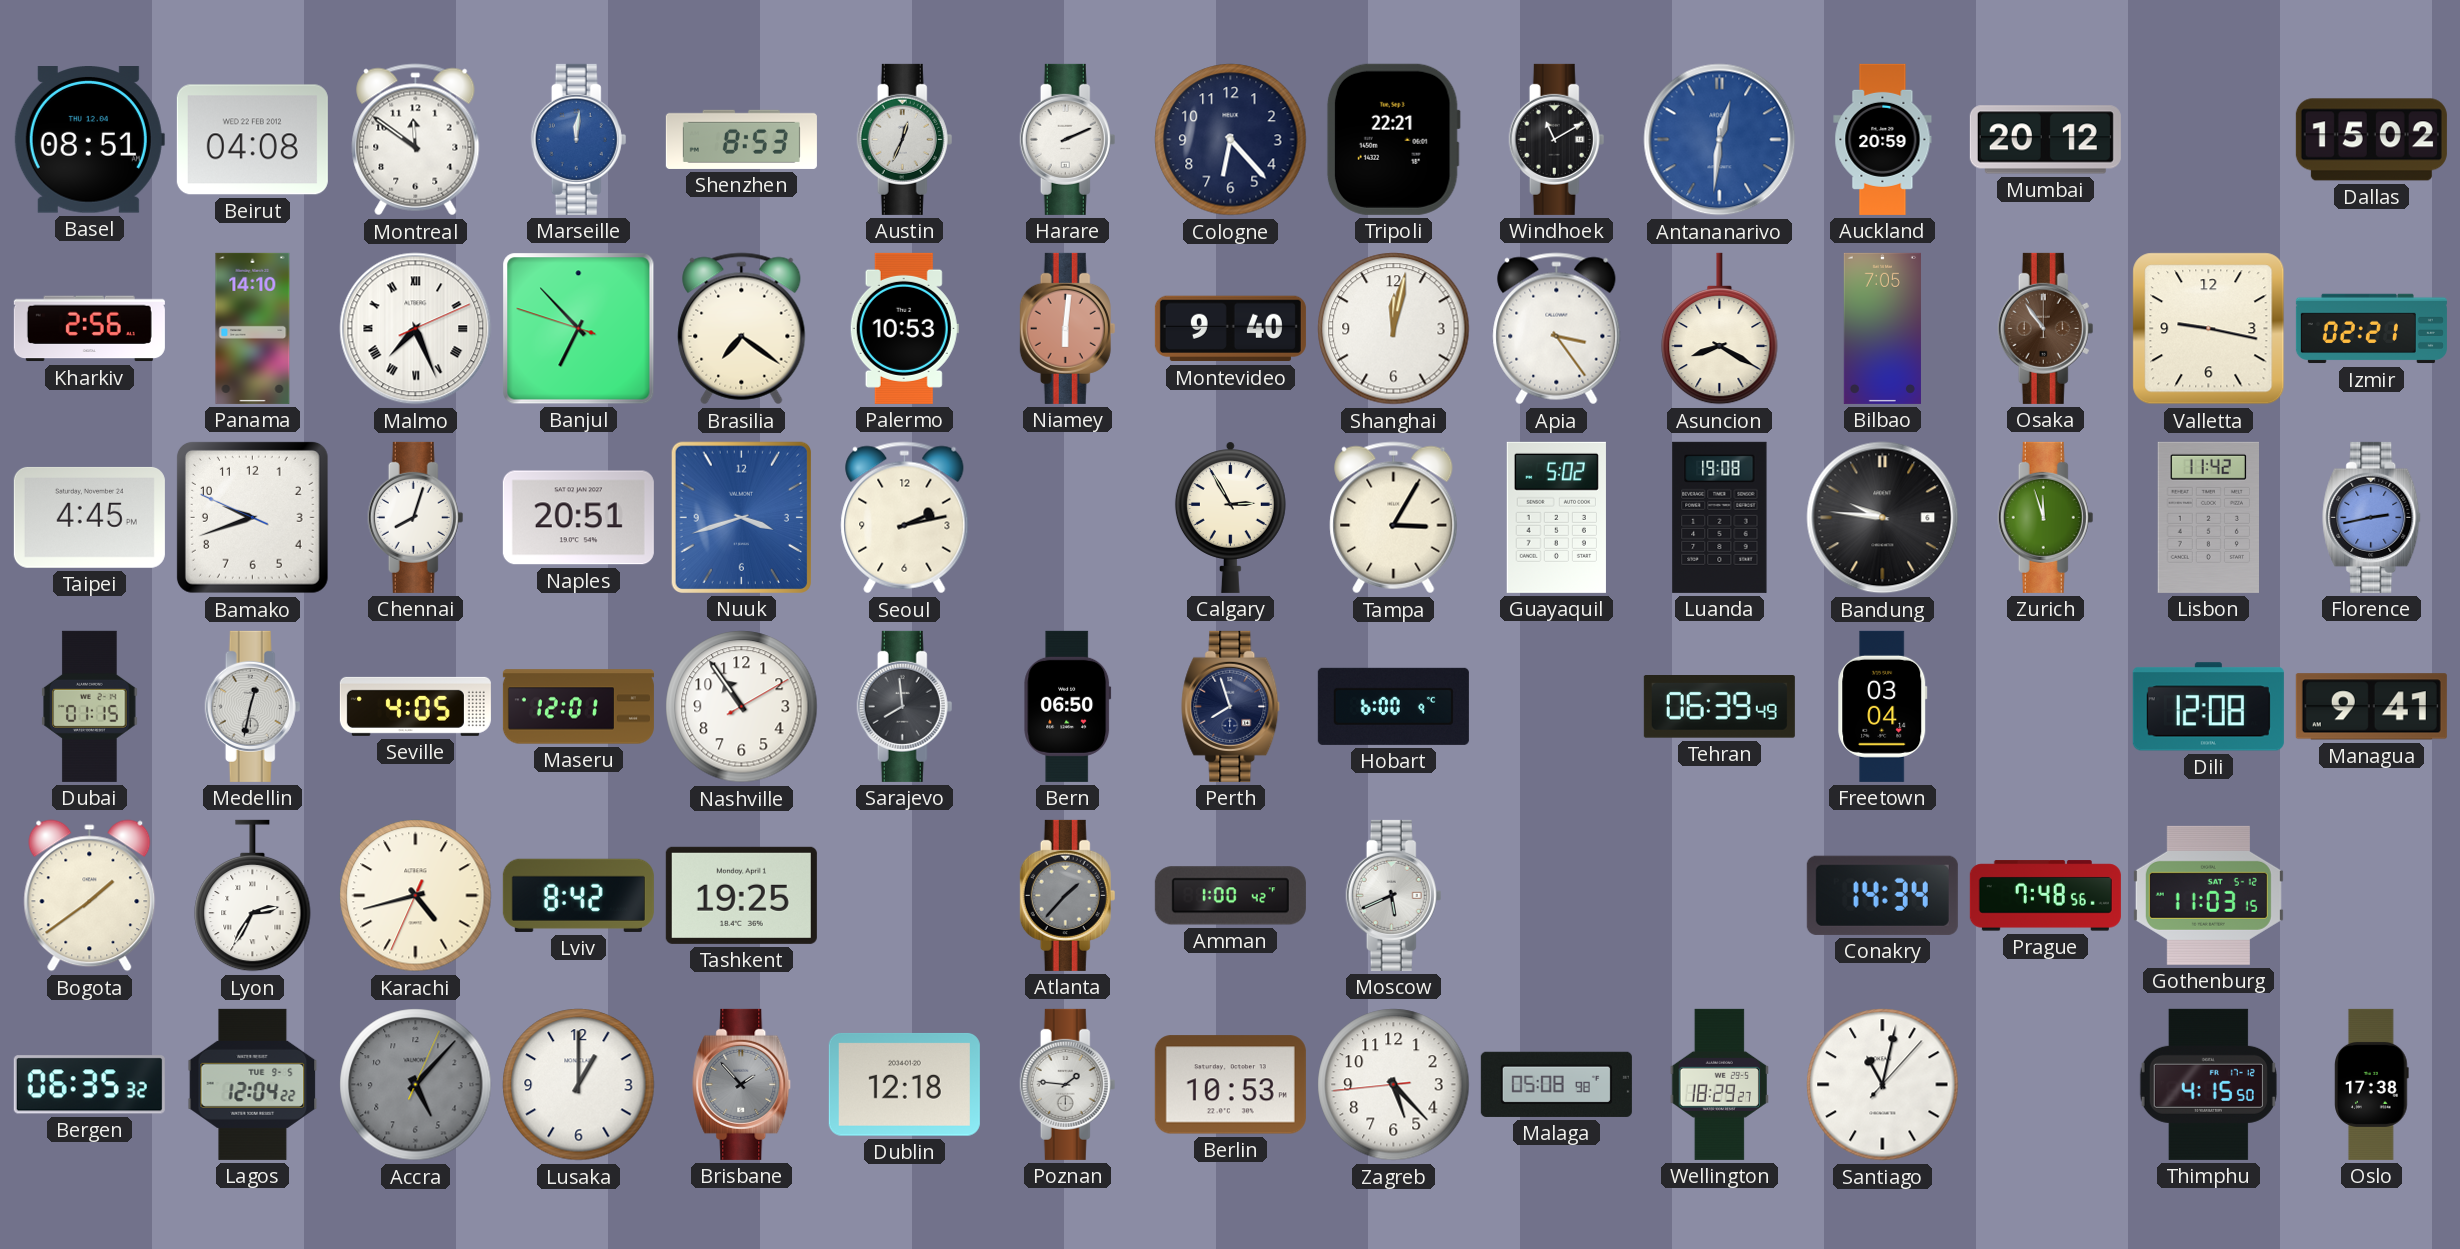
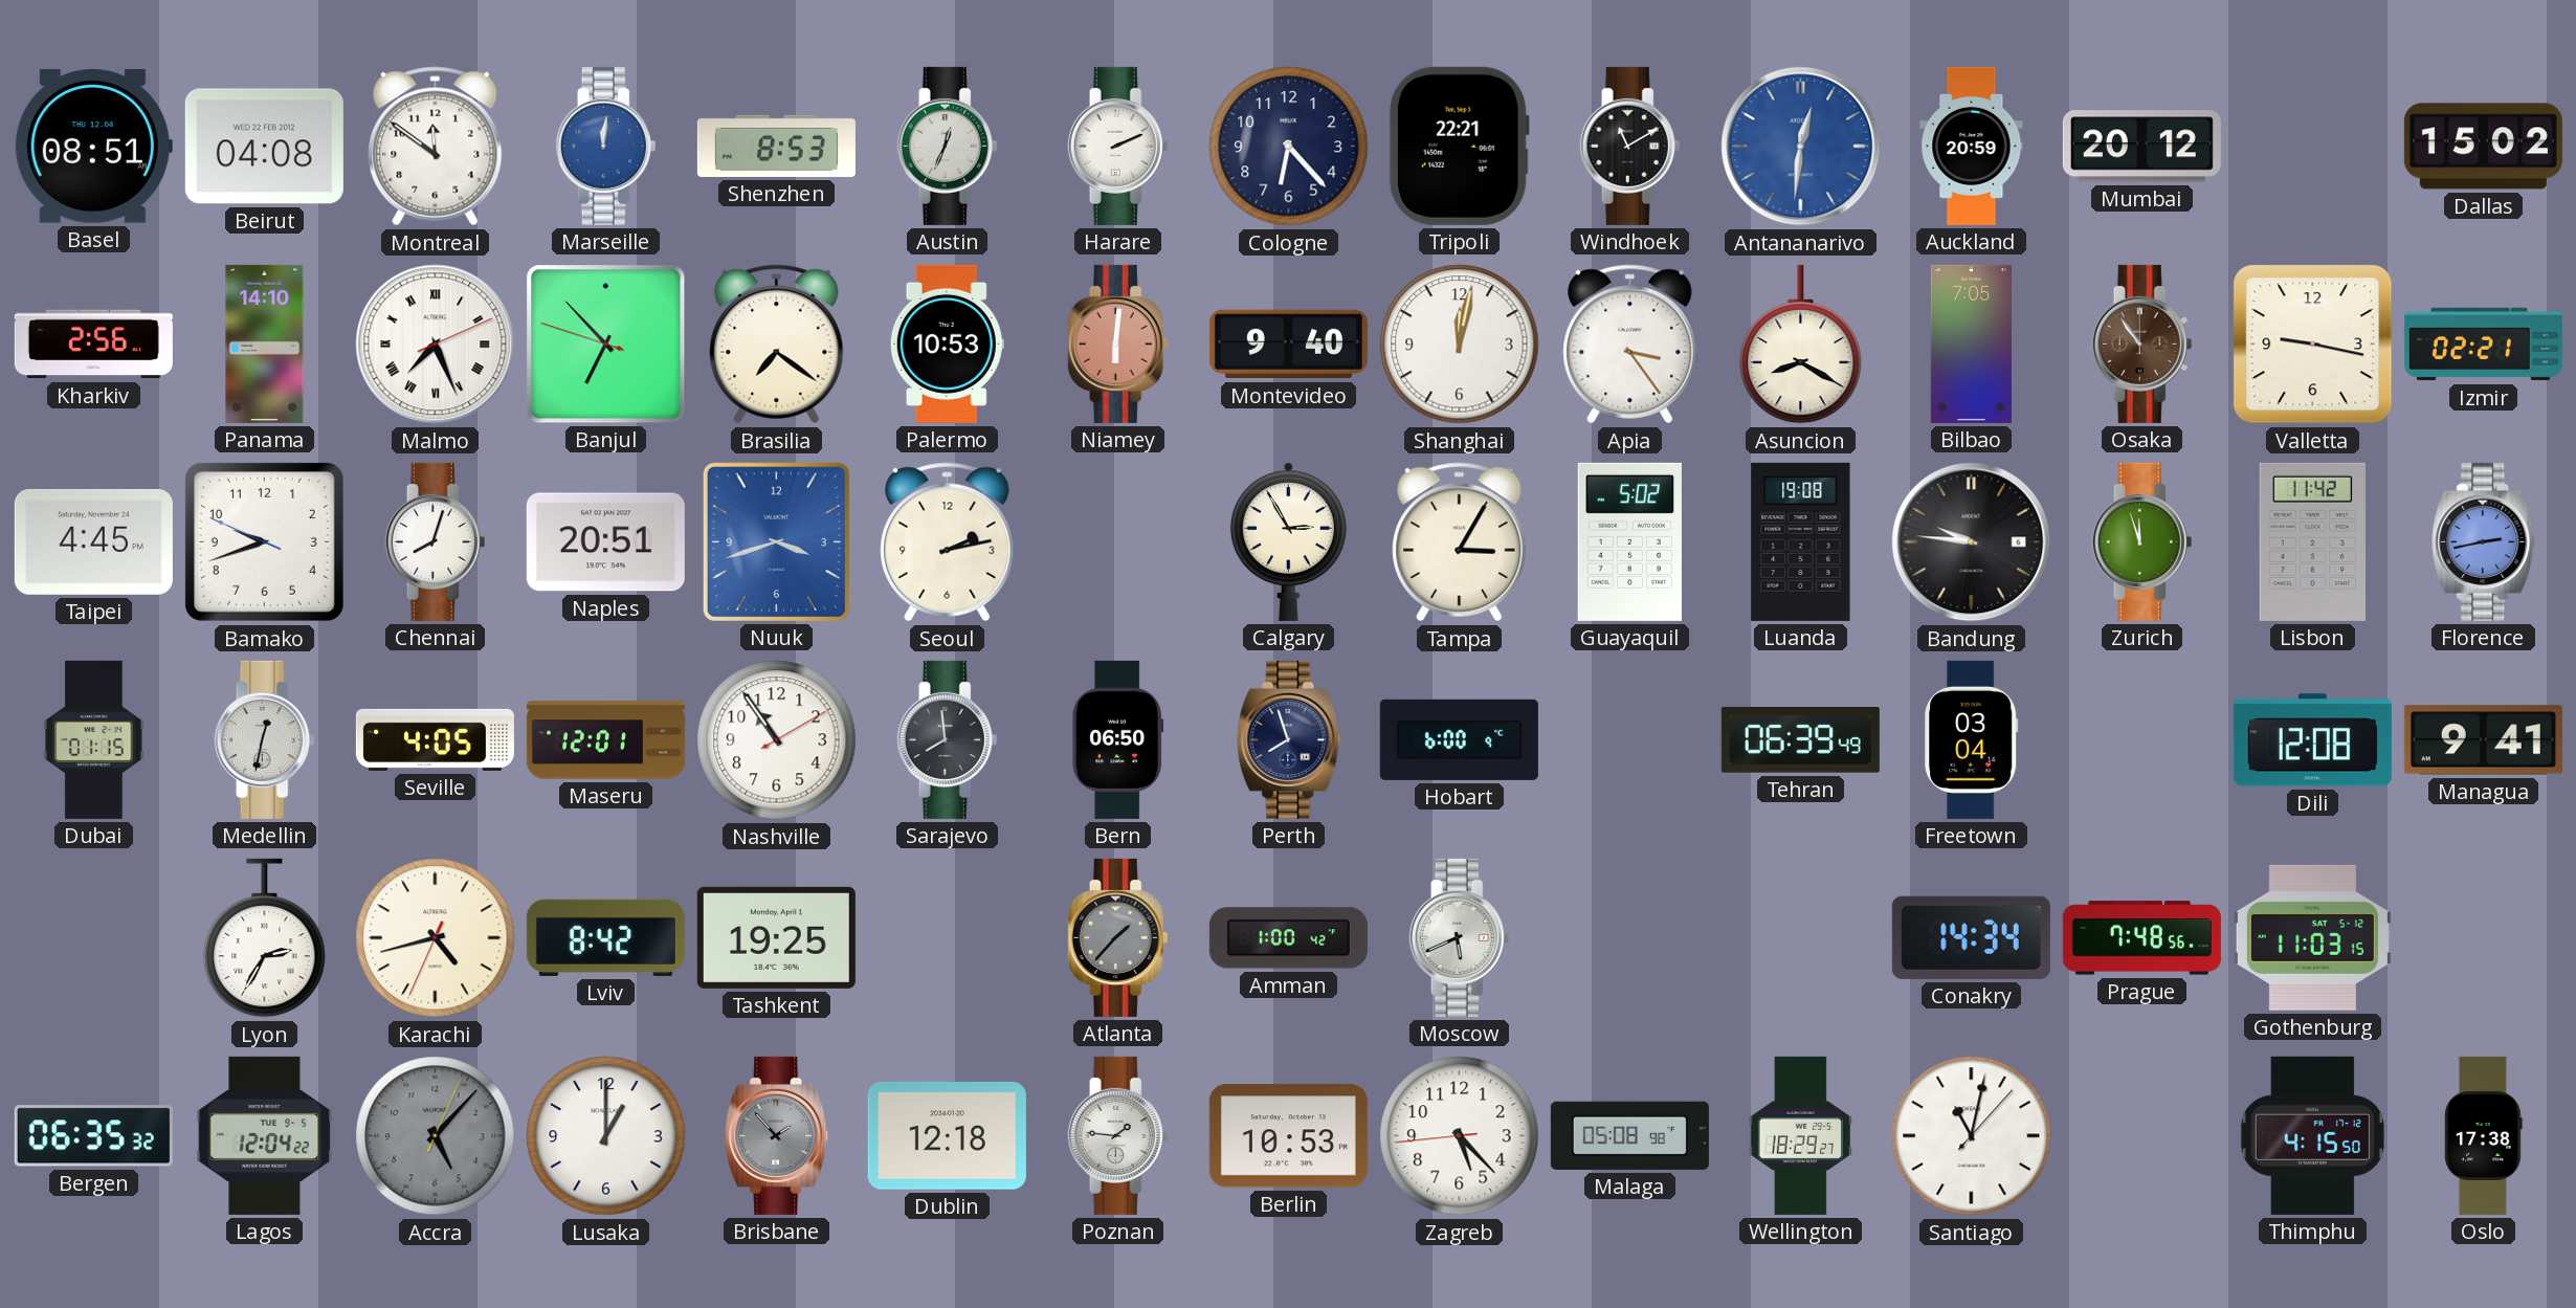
Bogota: 1:39 -> none
